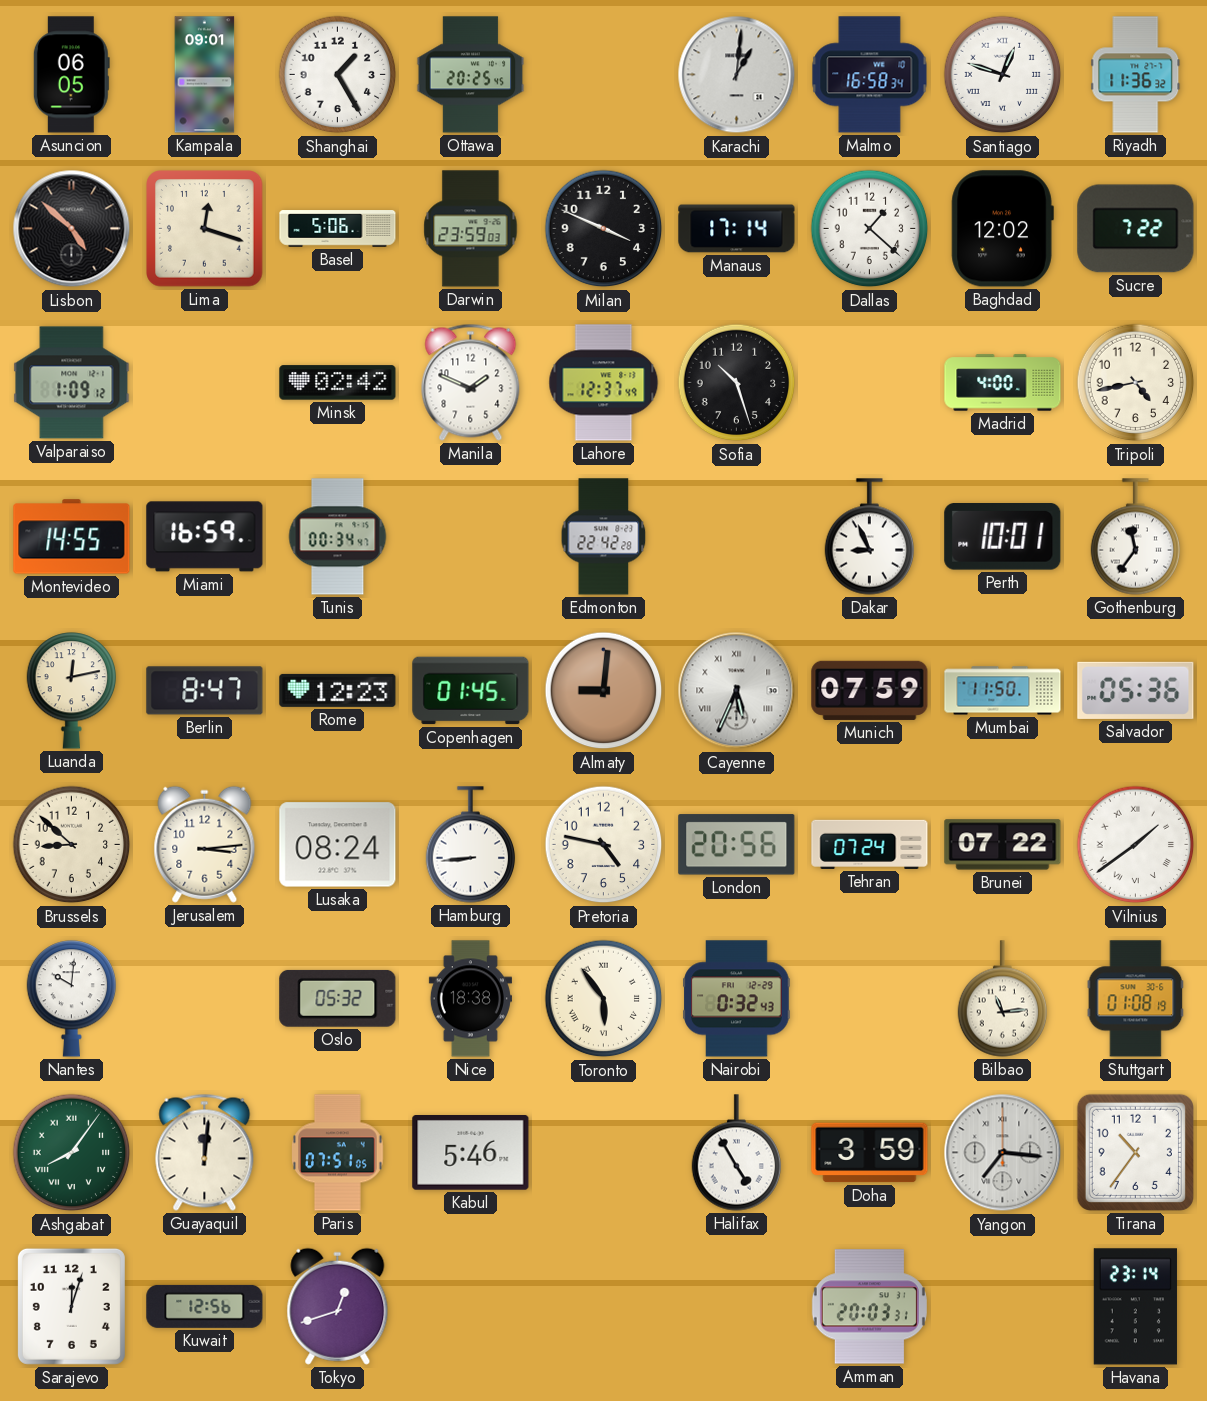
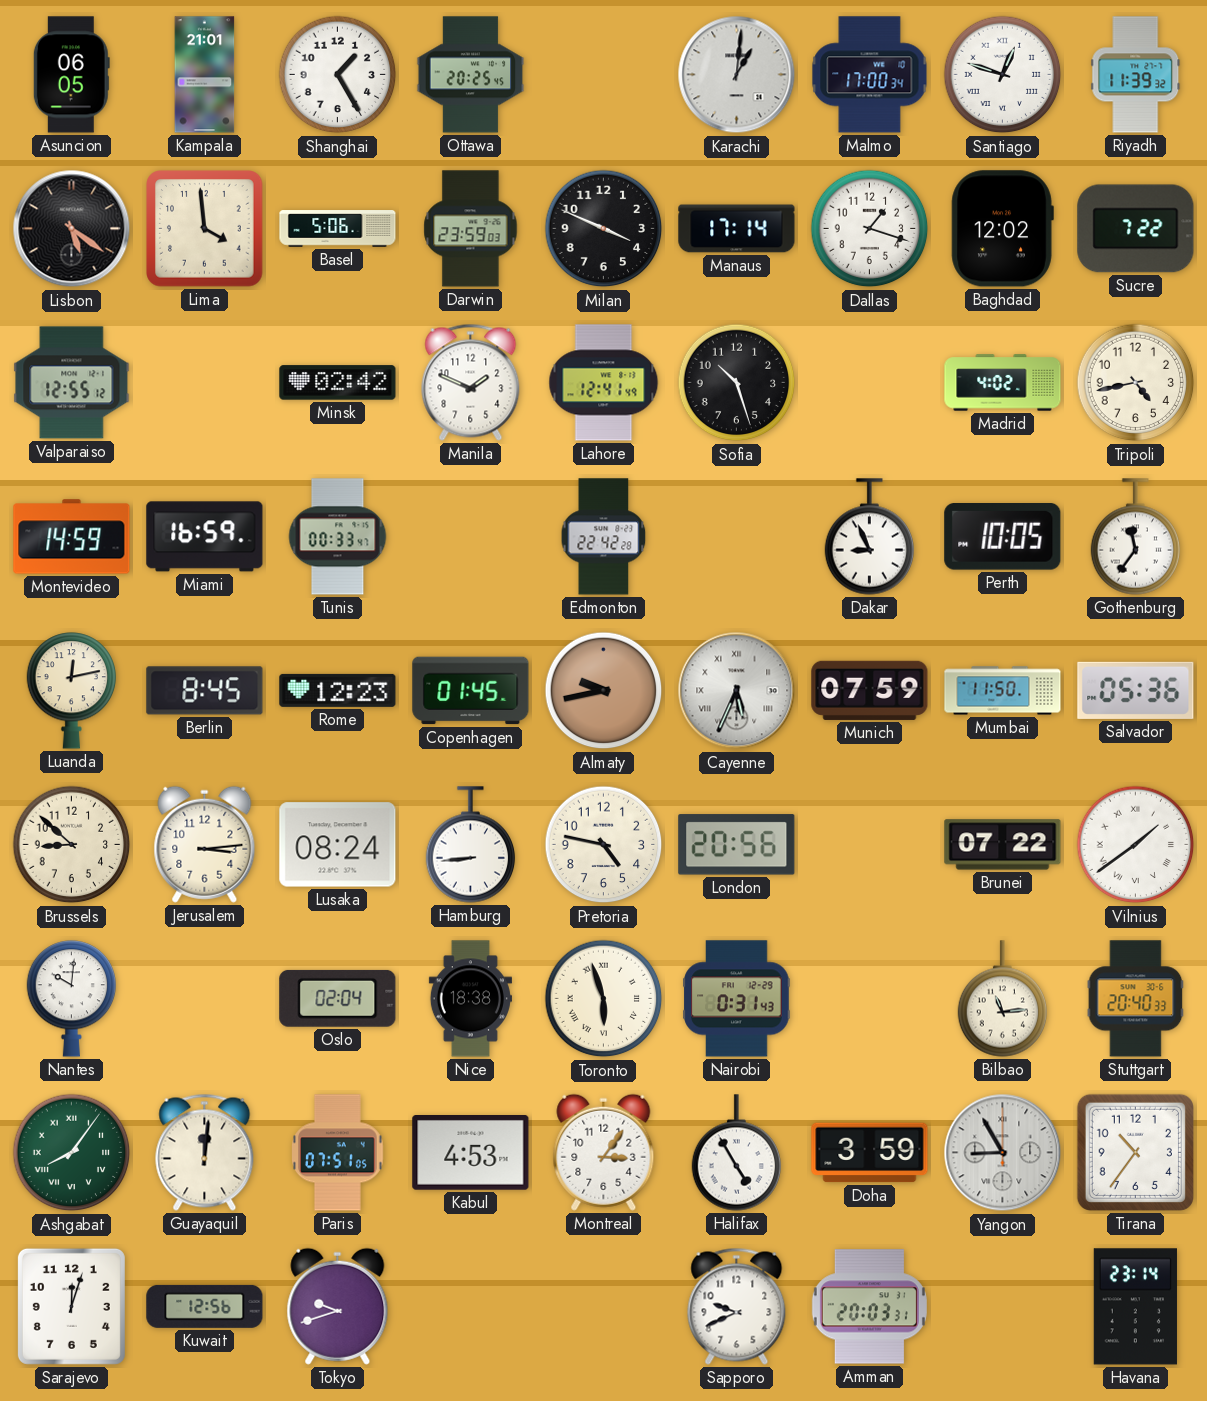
Kampala: 09:01 -> 21:01
Malmo: 16:58 -> 17:00
Riyadh: 11:36 -> 11:39
Lisbon: 4:52 -> 5:21
Lima: 12:18 -> 3:59
Dallas: 1:22 -> 1:18
Valparaiso: 1:09 -> 12:55
Lahore: 12:37 -> 12:41
Madrid: 4:00 -> 4:02
Montevideo: 14:55 -> 14:59
Tunis: 00:34 -> 00:33
Perth: 10:01 -> 10:05
Berlin: 8:47 -> 8:45
Almaty: 9:01 -> 9:43
Tehran: 07:24 -> none
Oslo: 05:32 -> 02:04
Toronto: 5:54 -> 5:57
Nairobi: 0:32 -> 0:31
Stuttgart: 01:08 -> 20:40
Kabul: 5:46 -> 4:53
Montreal: none -> 3:06
Yangon: 7:16 -> 8:55
Tokyo: 12:42 -> 9:42
Sapporo: none -> 9:41
